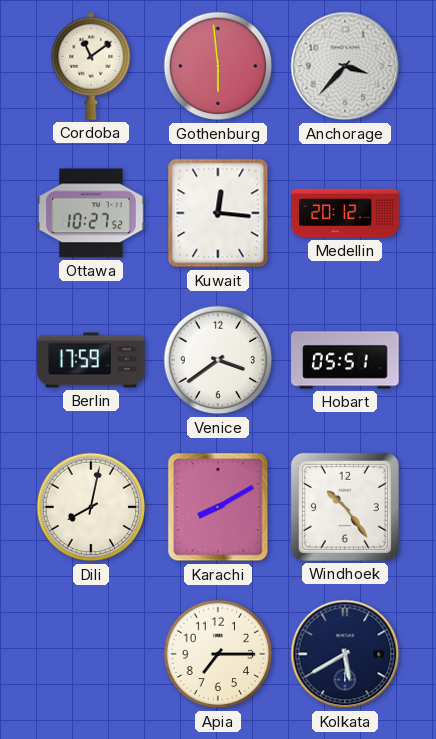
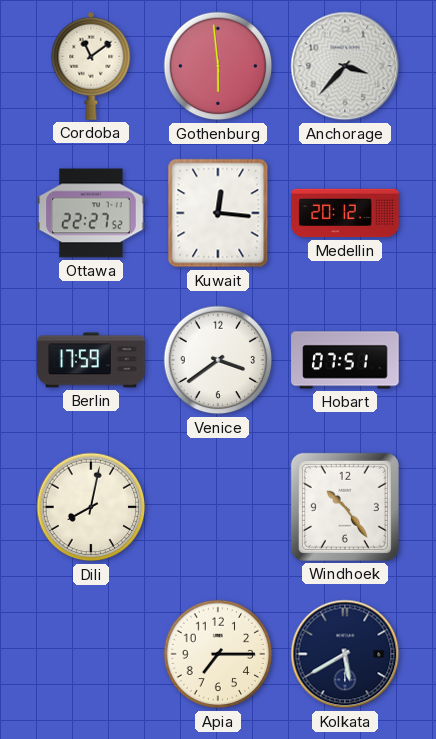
Ottawa: 10:27 -> 22:27
Hobart: 05:51 -> 07:51
Karachi: 8:10 -> none
